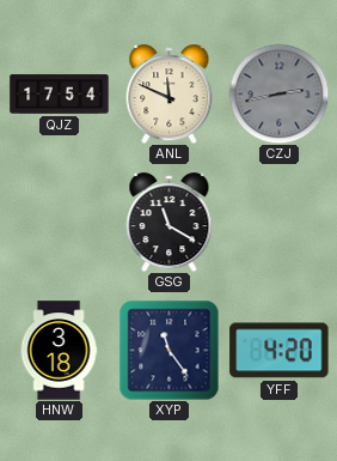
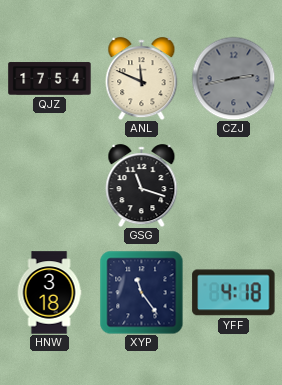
GSG: 11:20 -> 11:18
YFF: 4:20 -> 4:18
